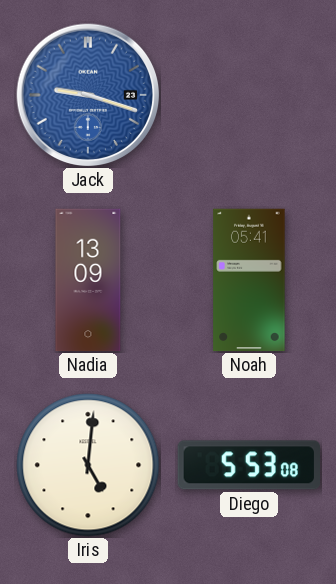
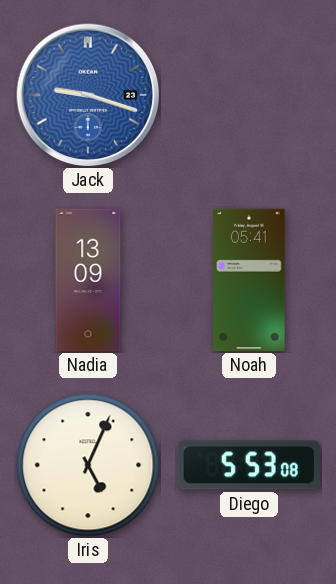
Iris: 5:01 -> 5:04
